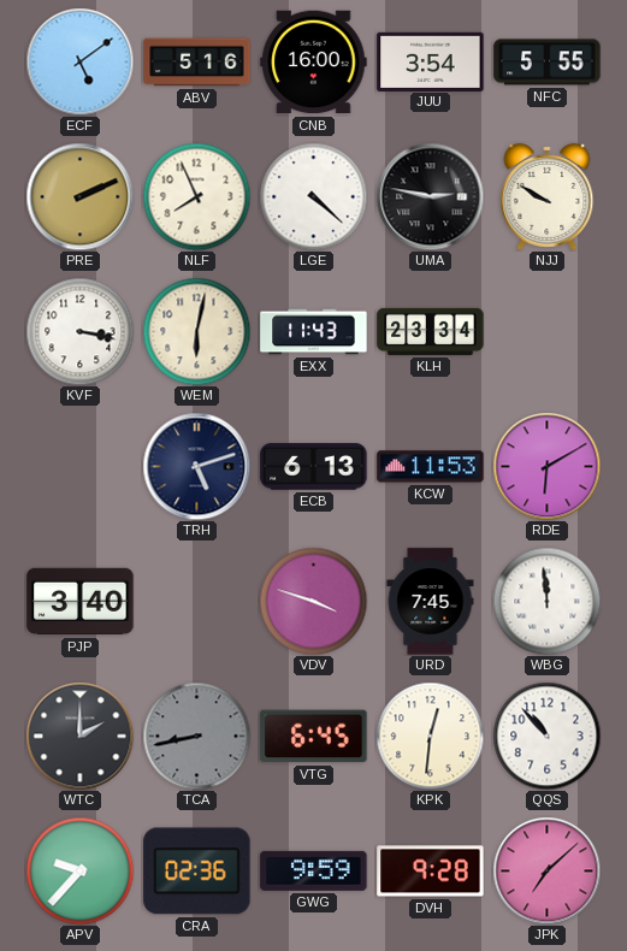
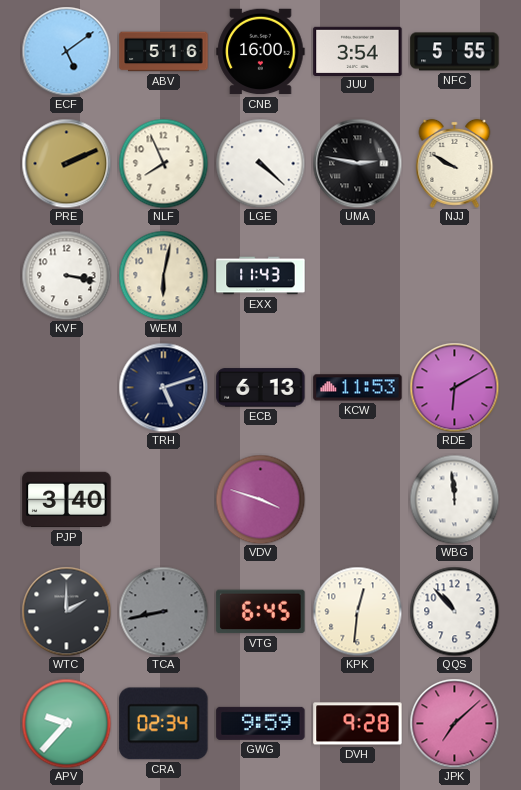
KLH: 23:34 -> none
URD: 7:45 -> none
CRA: 02:36 -> 02:34
